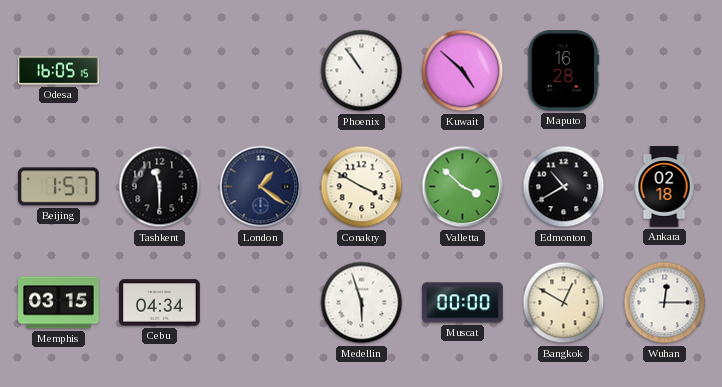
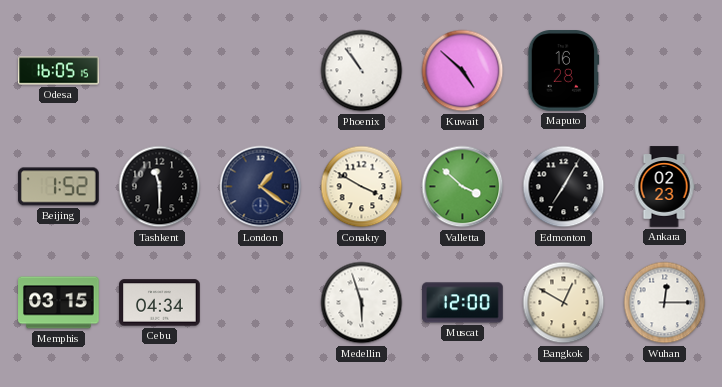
Beijing: 1:57 -> 1:52
Edmonton: 10:40 -> 7:05
Ankara: 02:18 -> 02:23
Muscat: 00:00 -> 12:00
